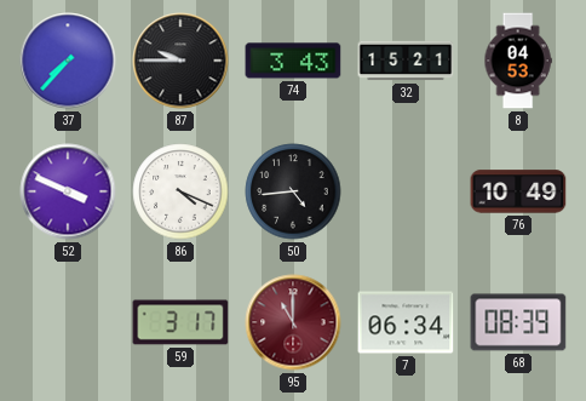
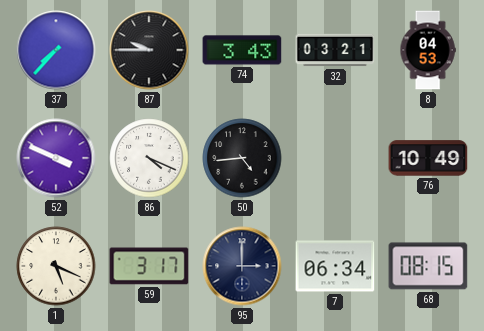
32: 15:21 -> 03:21
1: none -> 5:19
95: 11:00 -> 3:00
95 dial: burgundy -> navy
68: 08:39 -> 08:15
